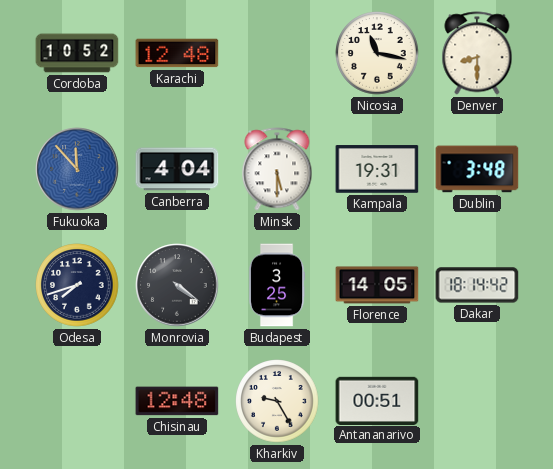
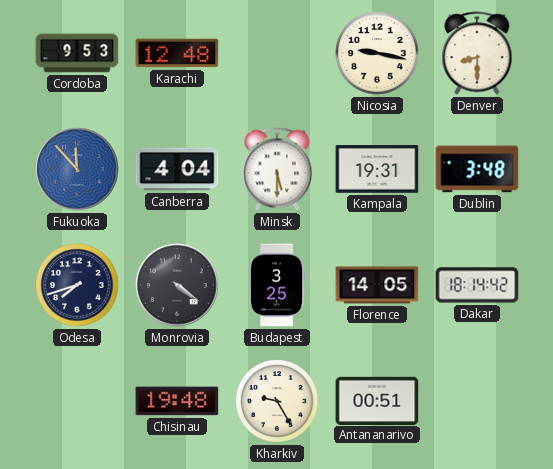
Cordoba: 10:52 -> 9:53
Nicosia: 11:17 -> 9:17
Chisinau: 12:48 -> 19:48
